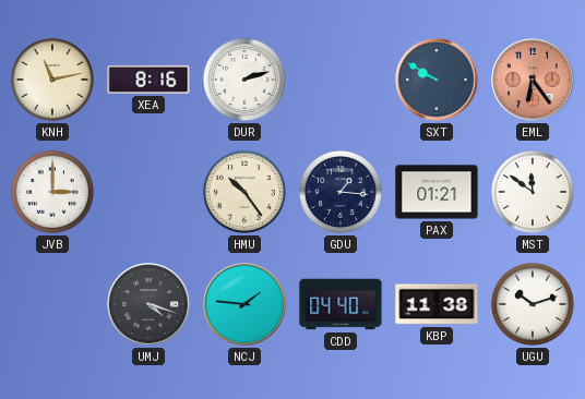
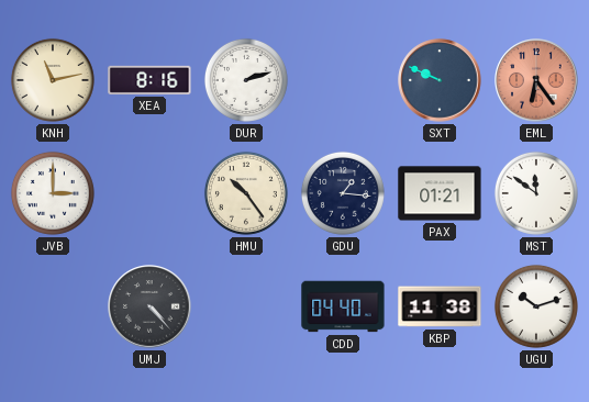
SXT: 9:50 -> 9:49
UMJ: 4:18 -> 4:23
NCJ: 1:46 -> none
